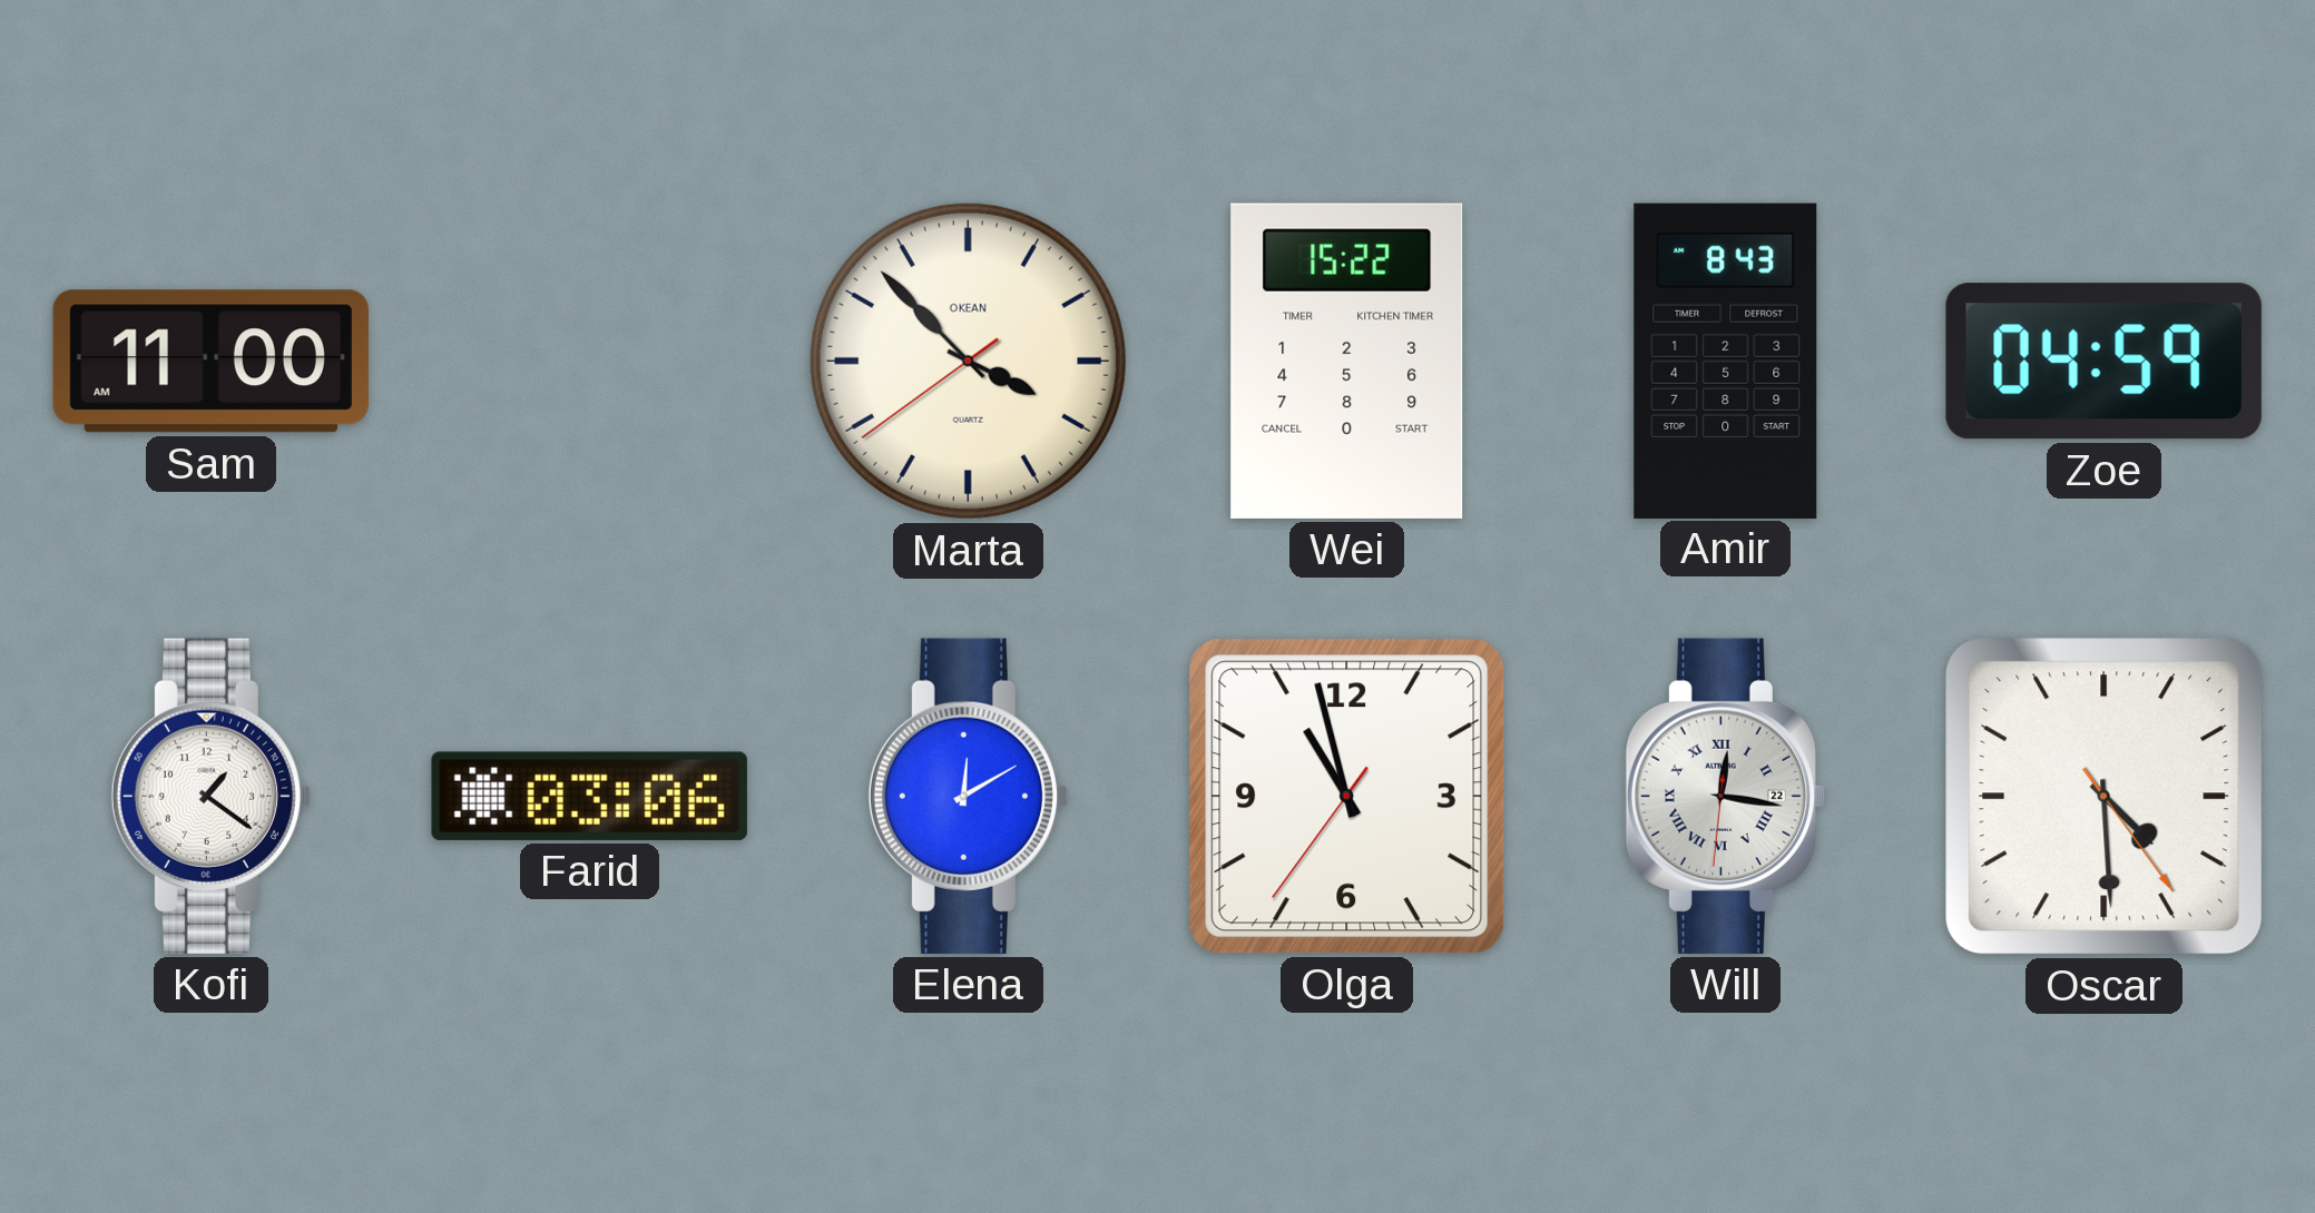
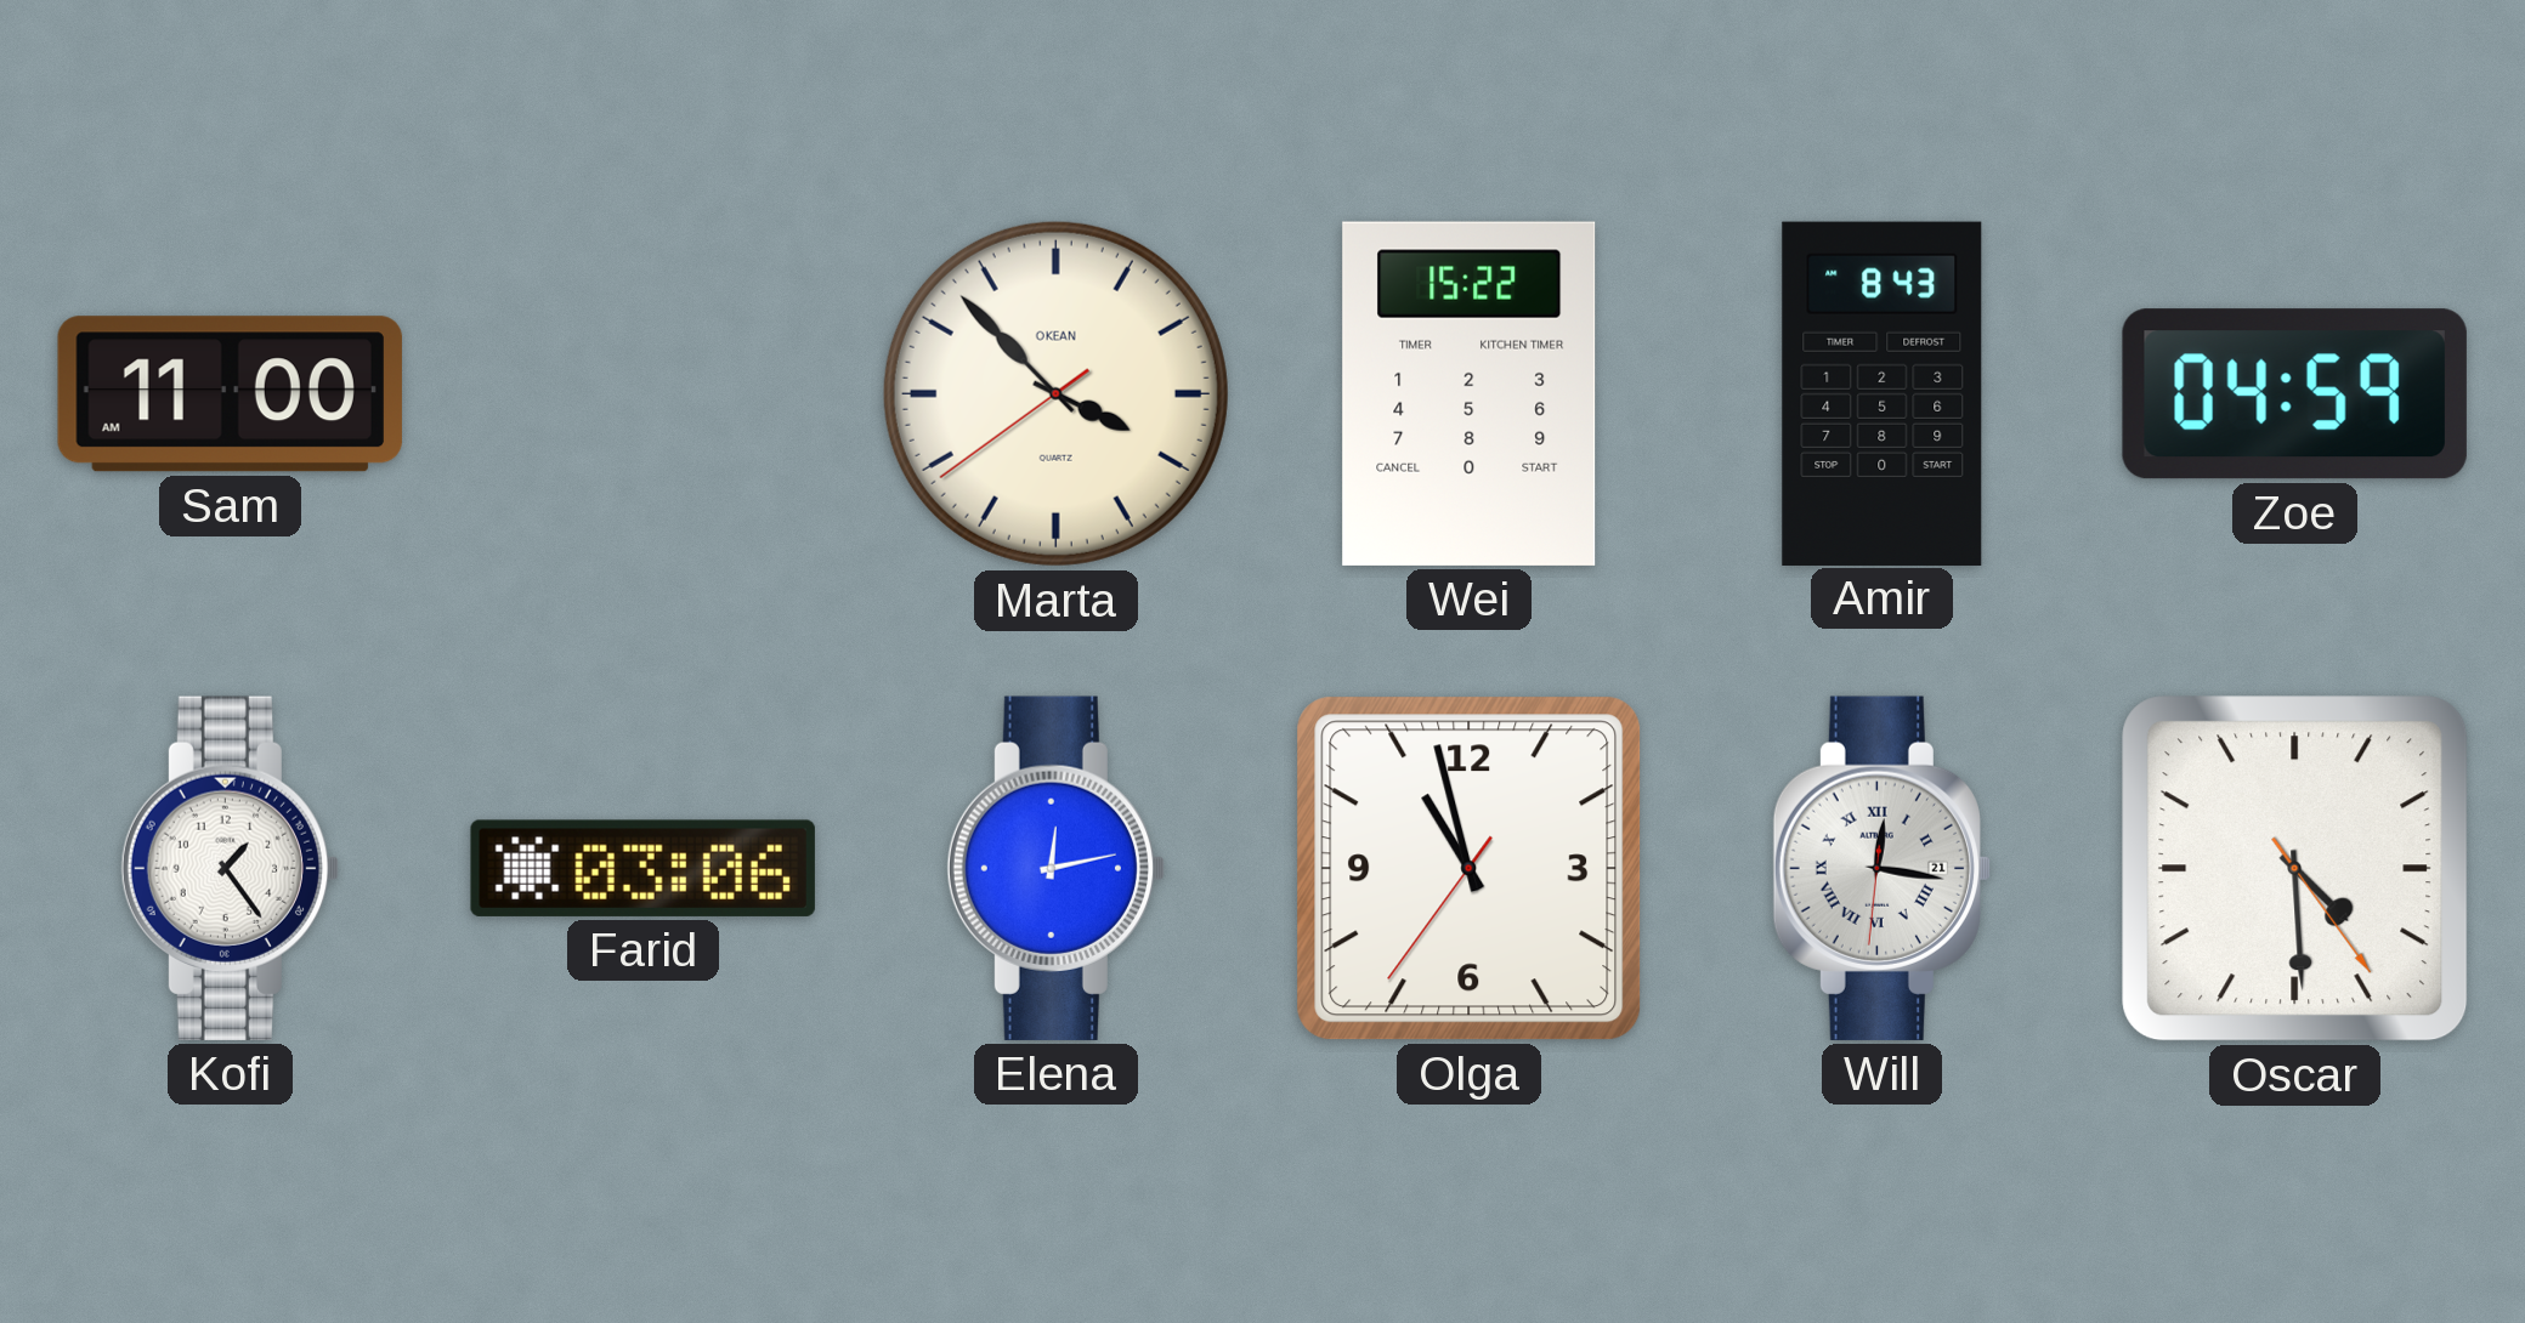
Kofi: 1:21 -> 1:24
Elena: 12:10 -> 12:13
Will date: 22 -> 21
